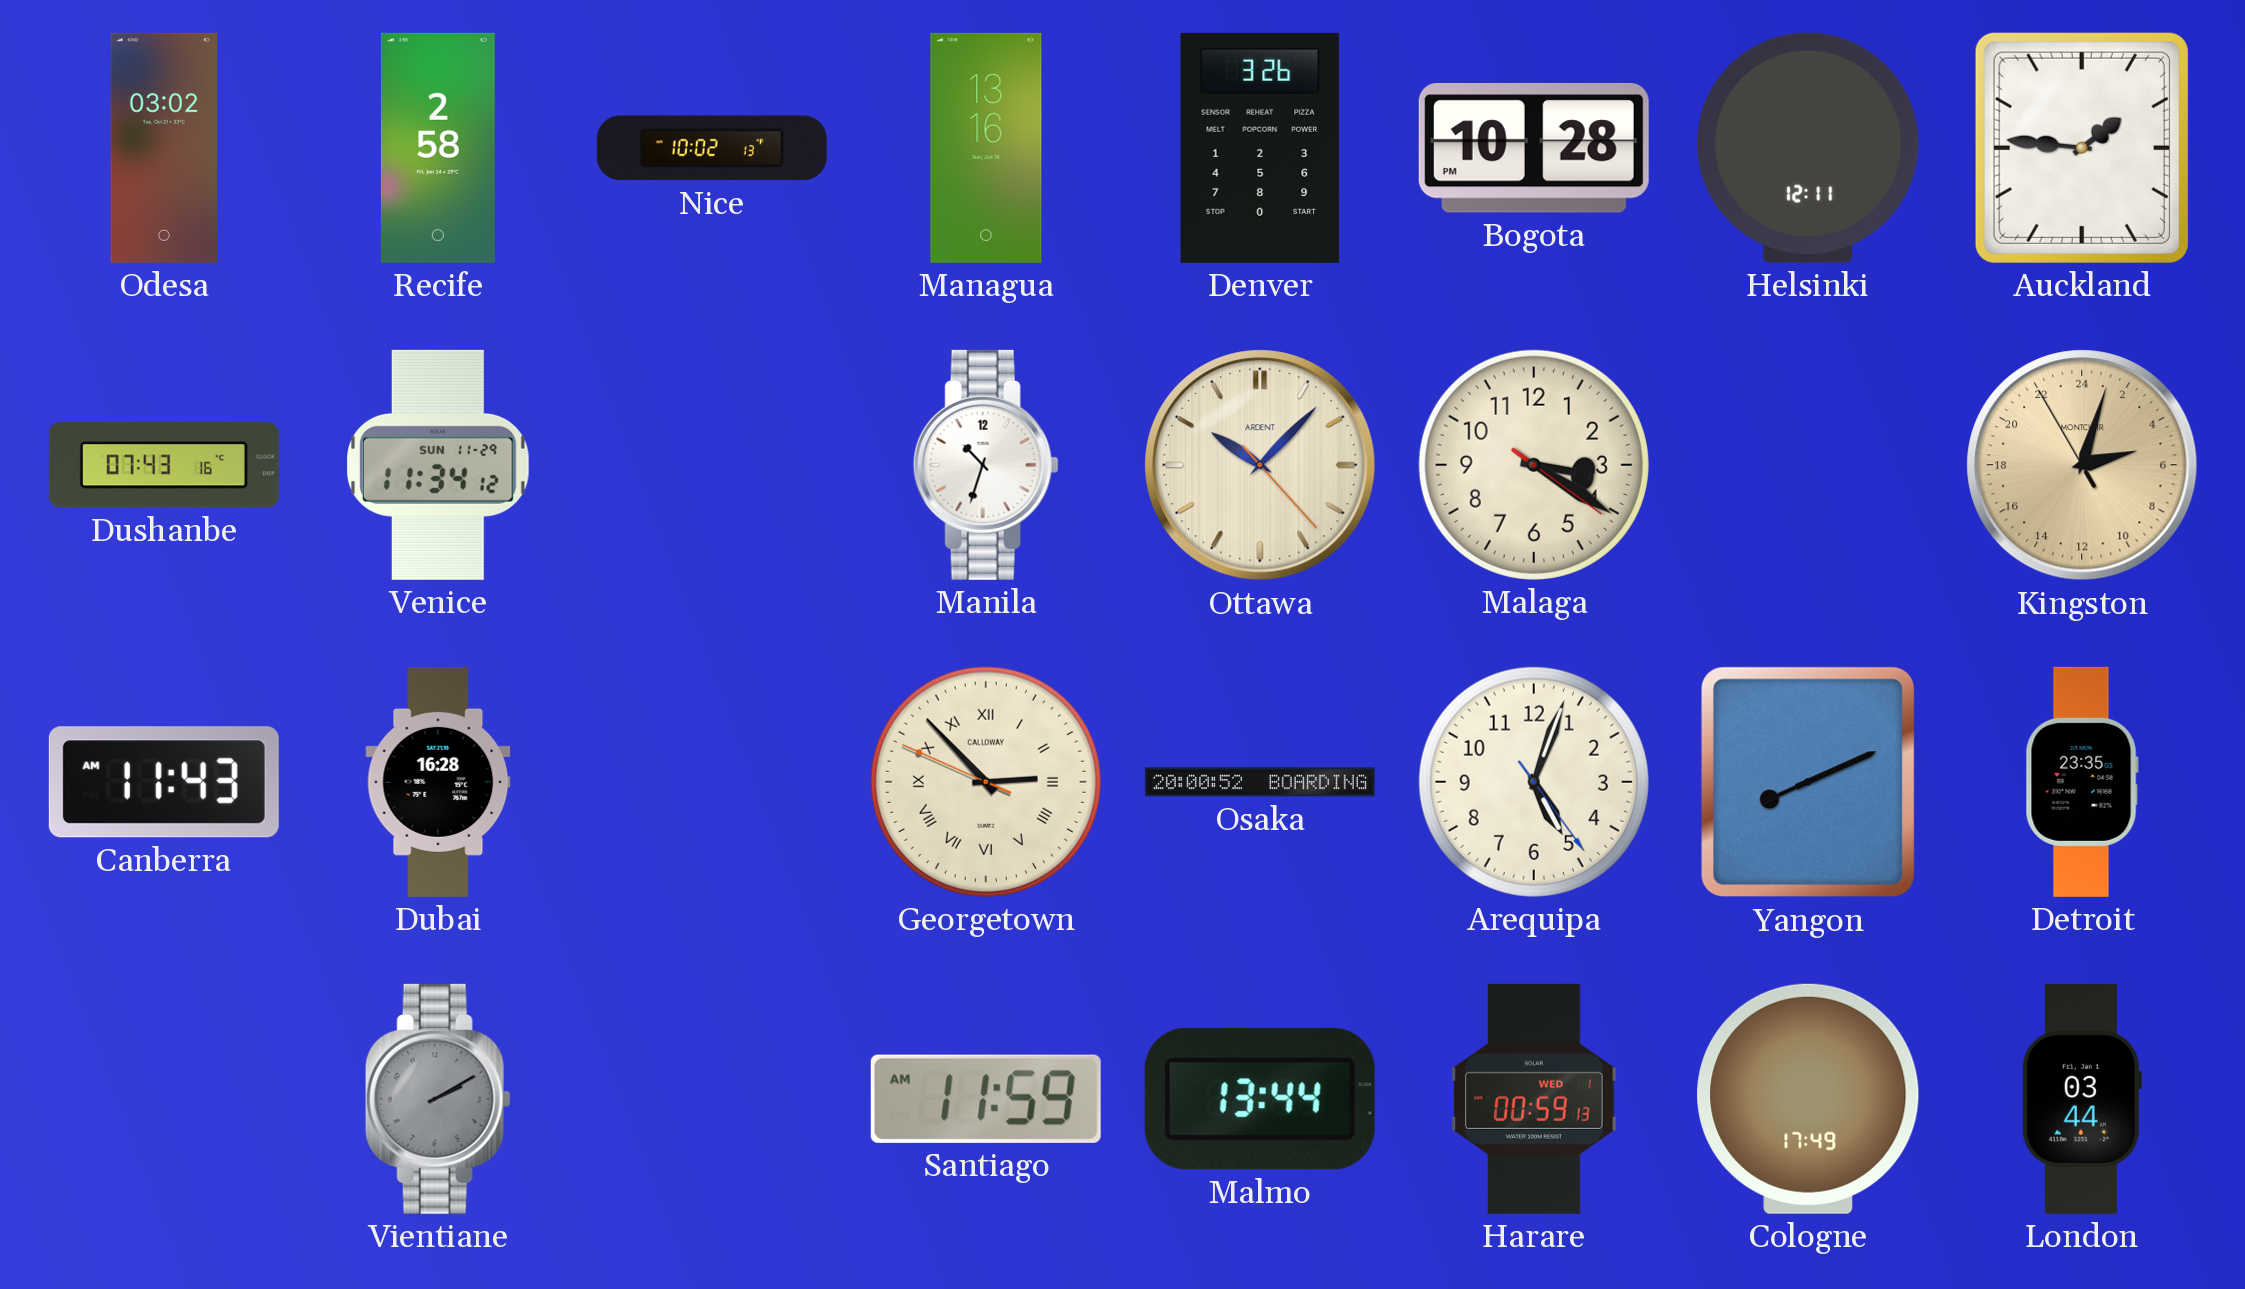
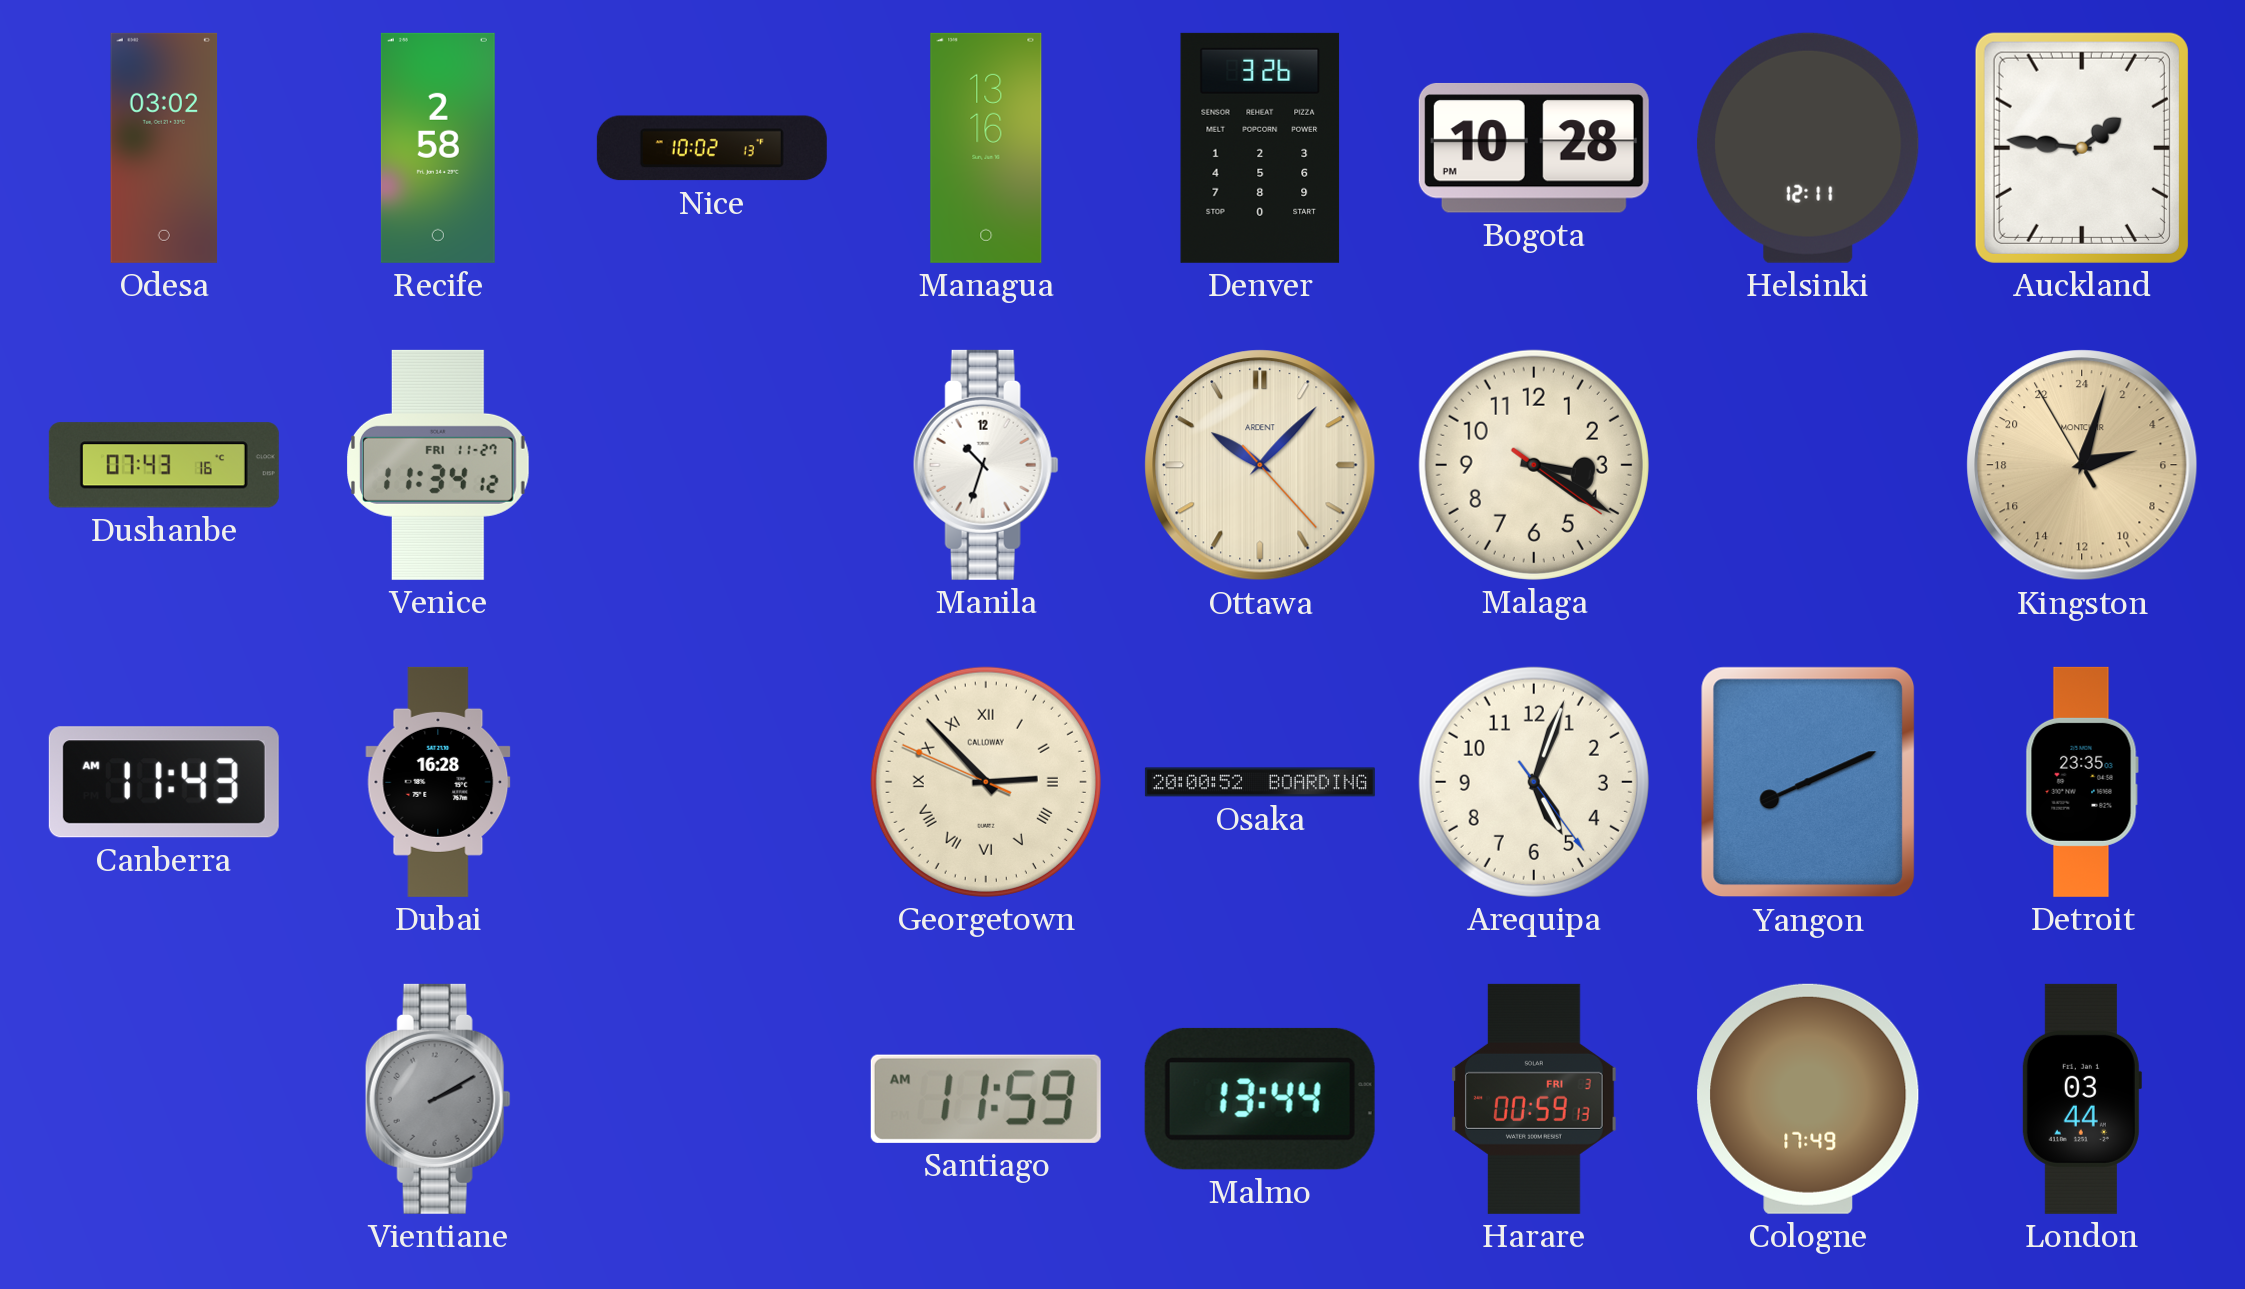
Venice date: SUN 11-29 -> FRI 11-27
Harare date: WED 1 -> FRI 3
